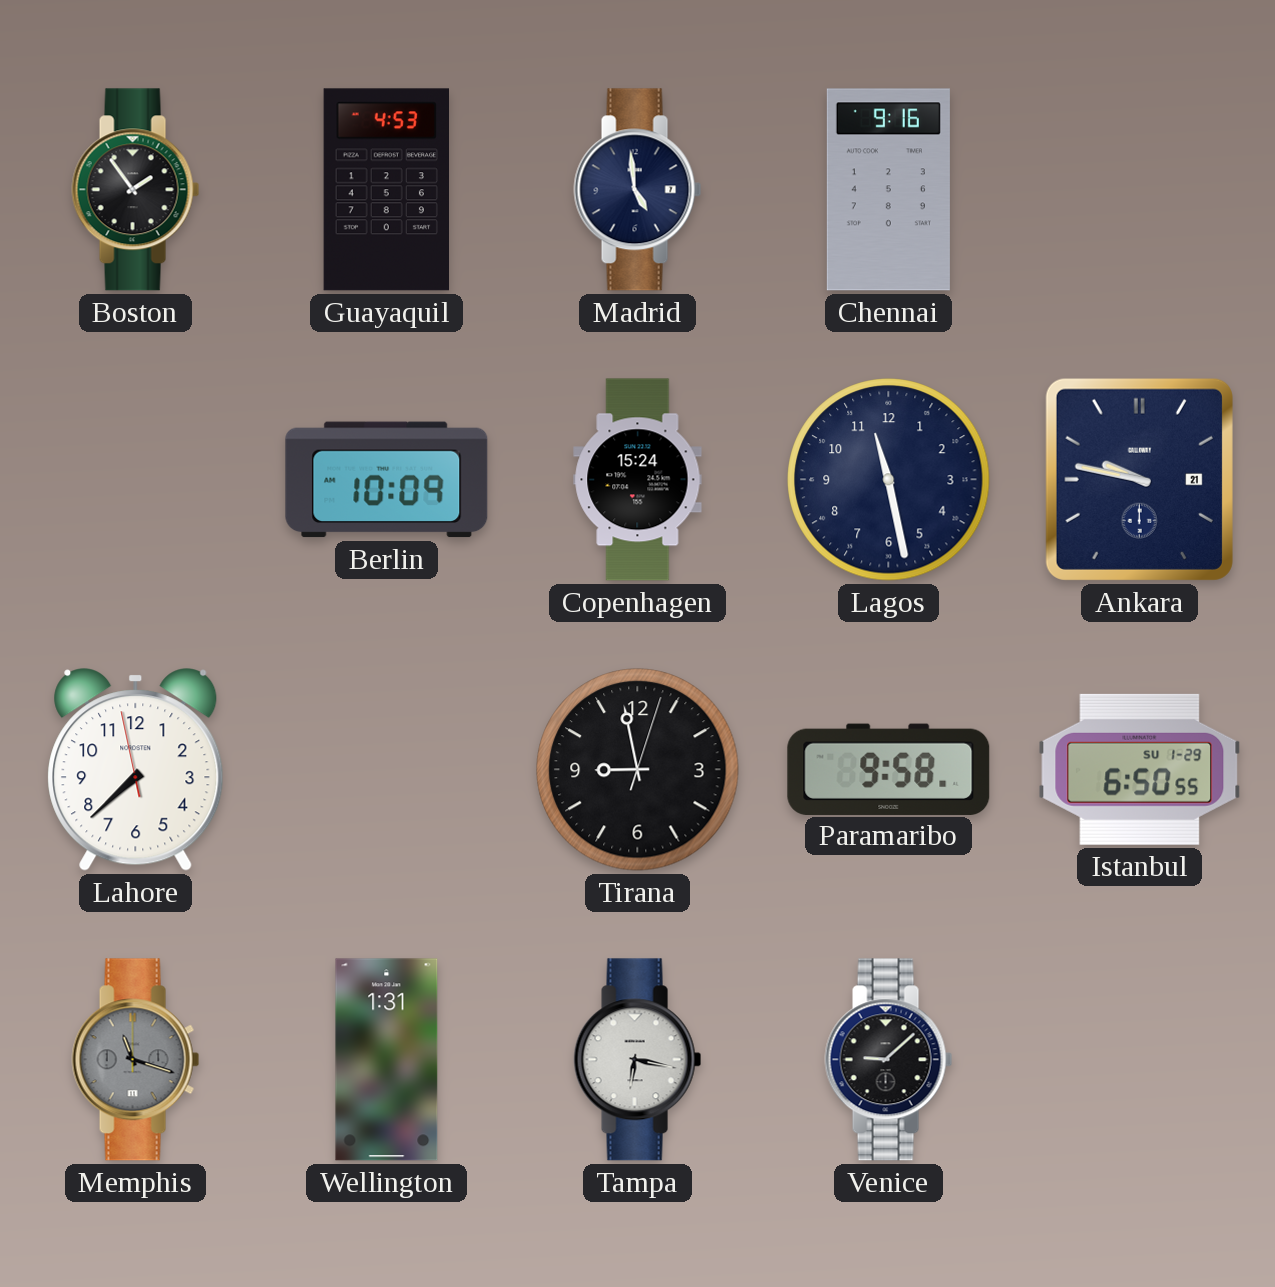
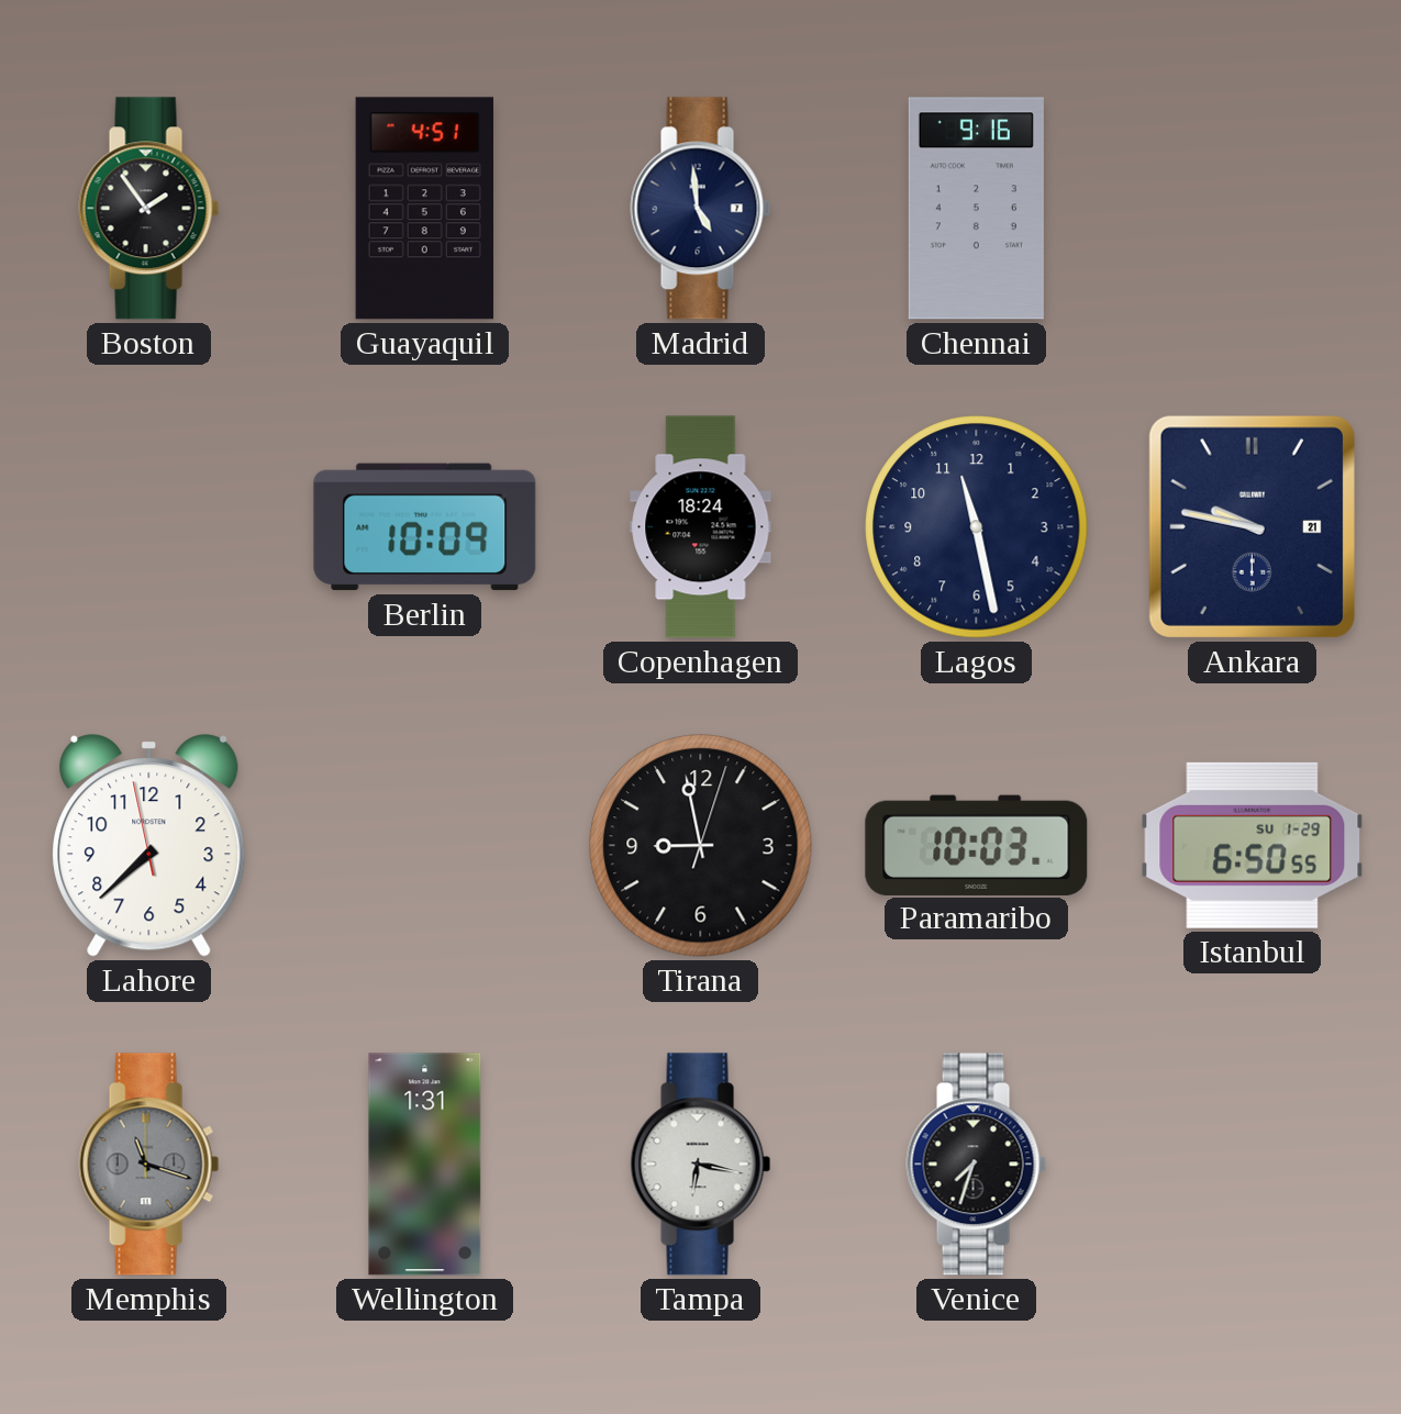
Guayaquil: 4:53 -> 4:51
Copenhagen: 15:24 -> 18:24
Paramaribo: 9:58 -> 10:03
Venice: 9:08 -> 7:33
